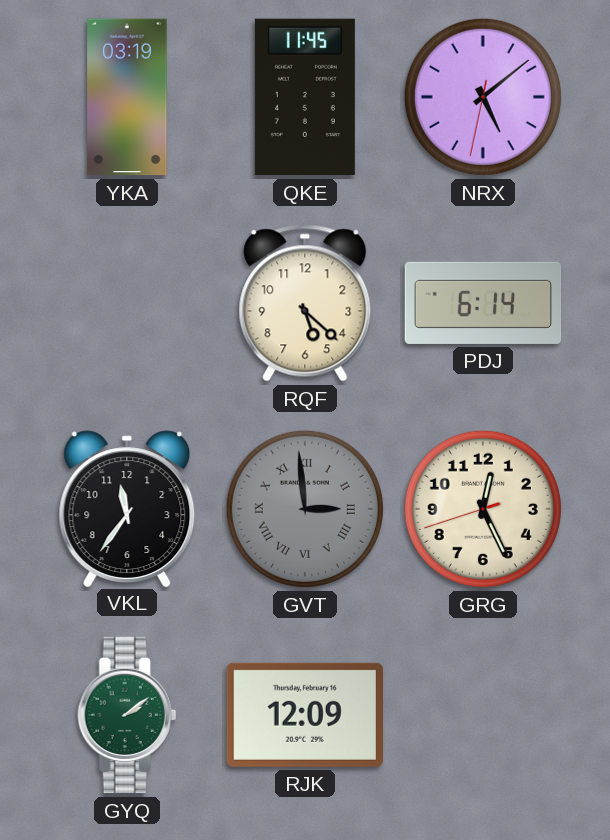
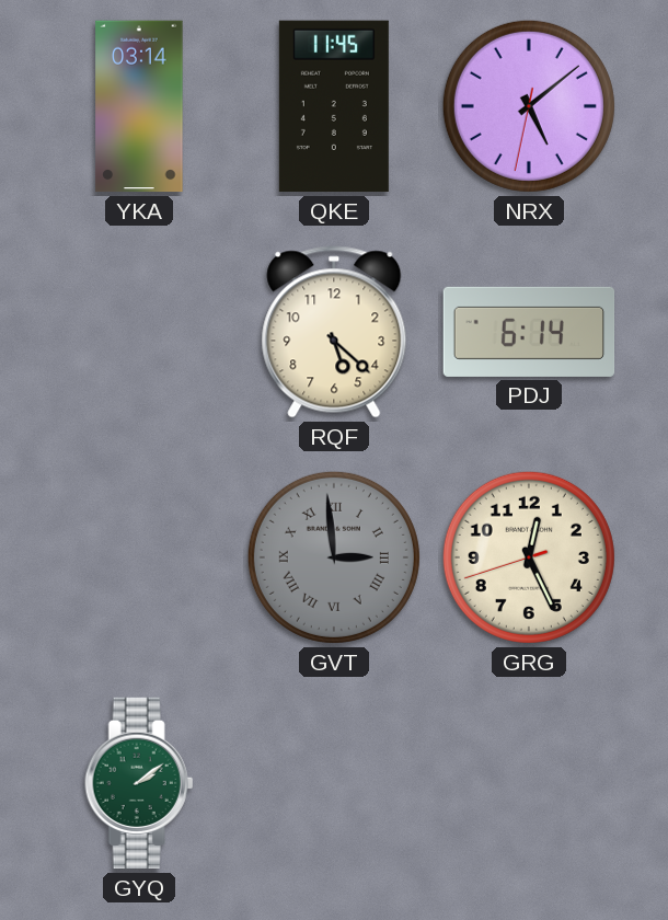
YKA: 03:19 -> 03:14
VKL: 11:36 -> none
RJK: 12:09 -> none
